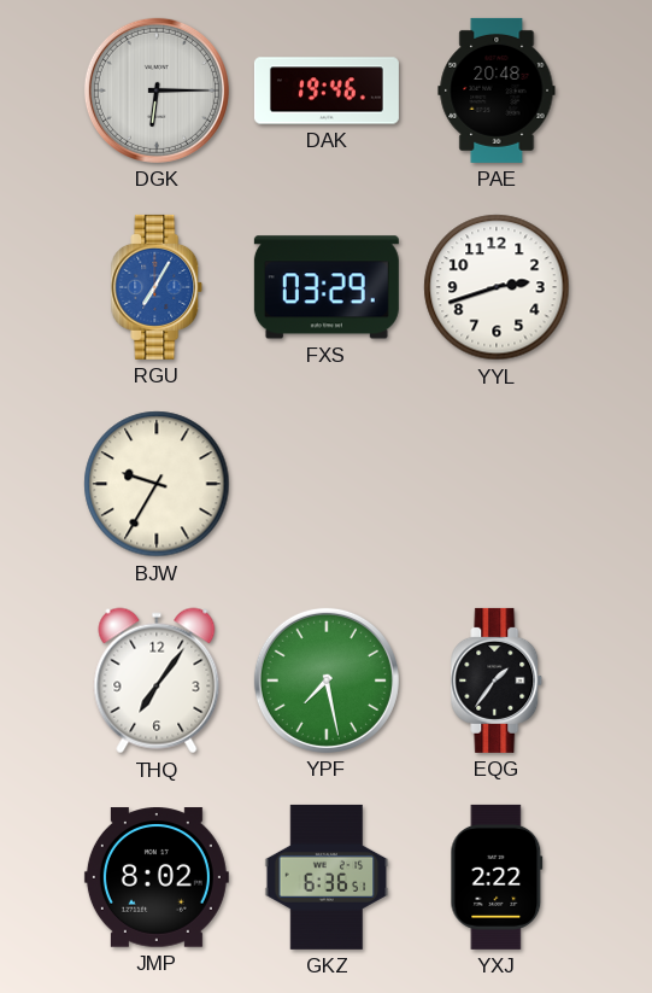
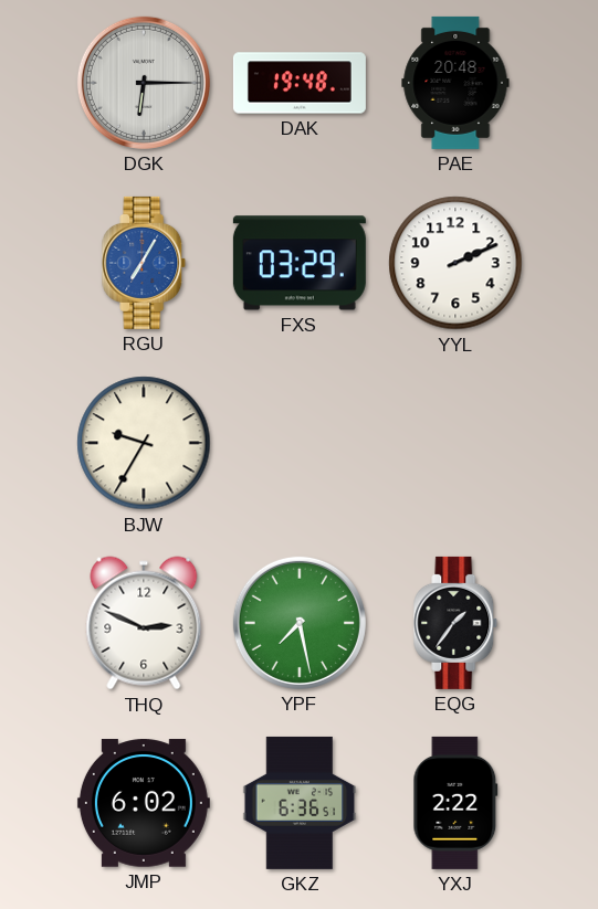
DAK: 19:46 -> 19:48
YYL: 2:42 -> 2:11
THQ: 7:06 -> 2:49
JMP: 8:02 -> 6:02
